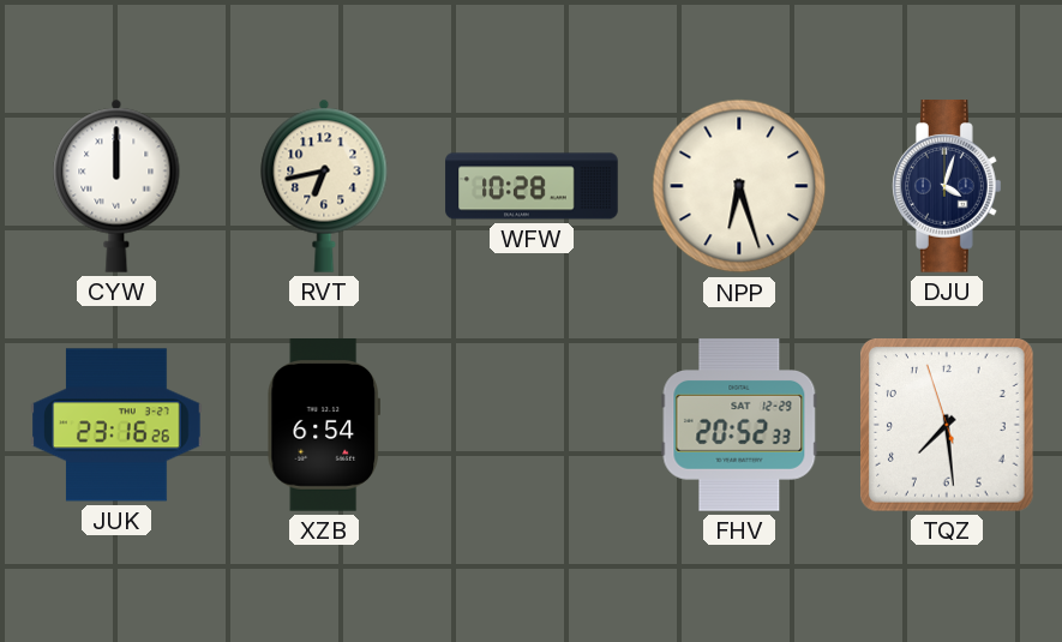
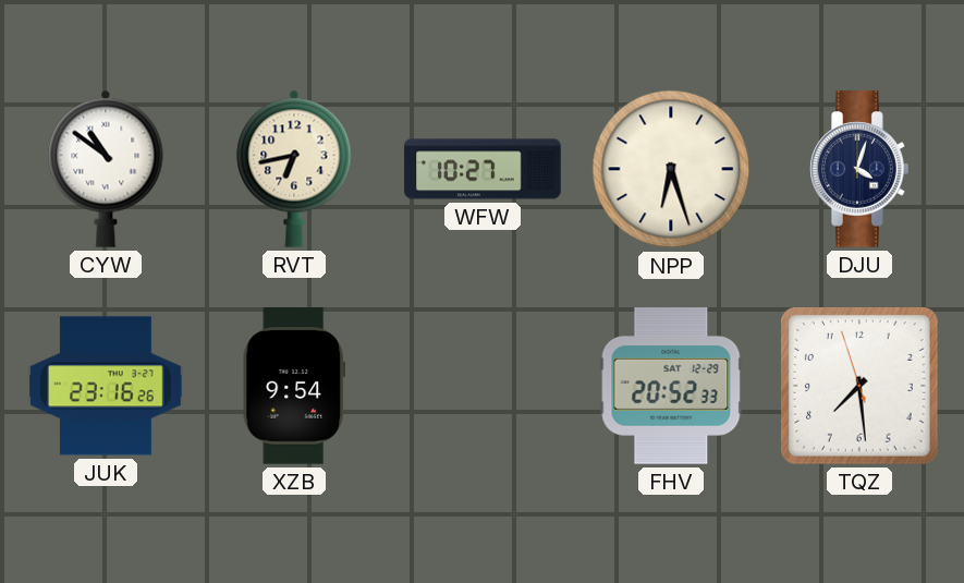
CYW: 12:00 -> 10:51
WFW: 10:28 -> 10:27
XZB: 6:54 -> 9:54
